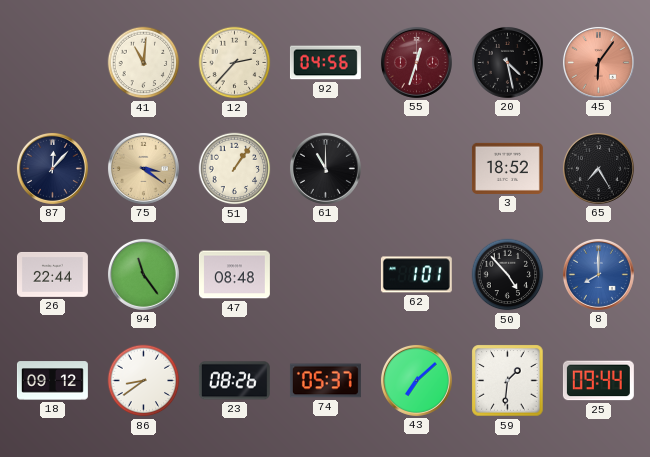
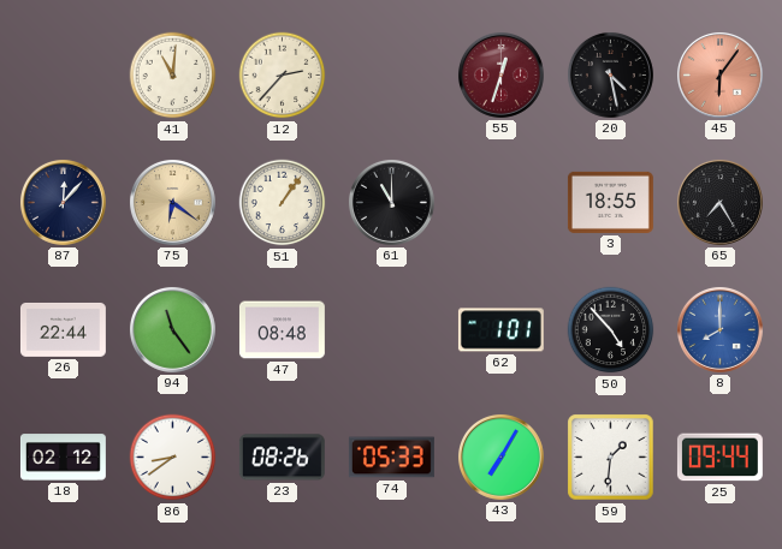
92: 04:56 -> none
75: 3:21 -> 6:21
3: 18:52 -> 18:55
18: 09:12 -> 02:12
74: 05:37 -> 05:33
43: 7:08 -> 7:05
